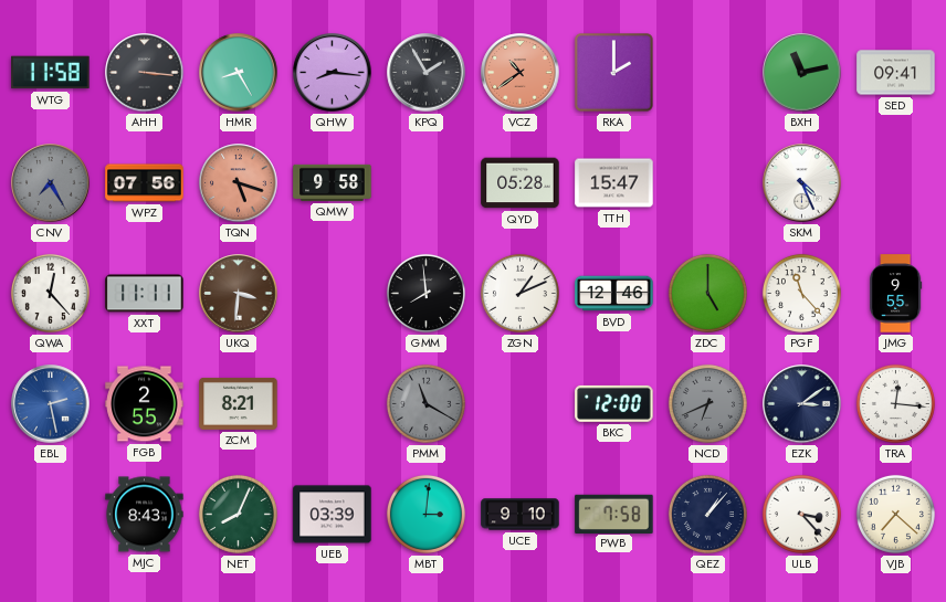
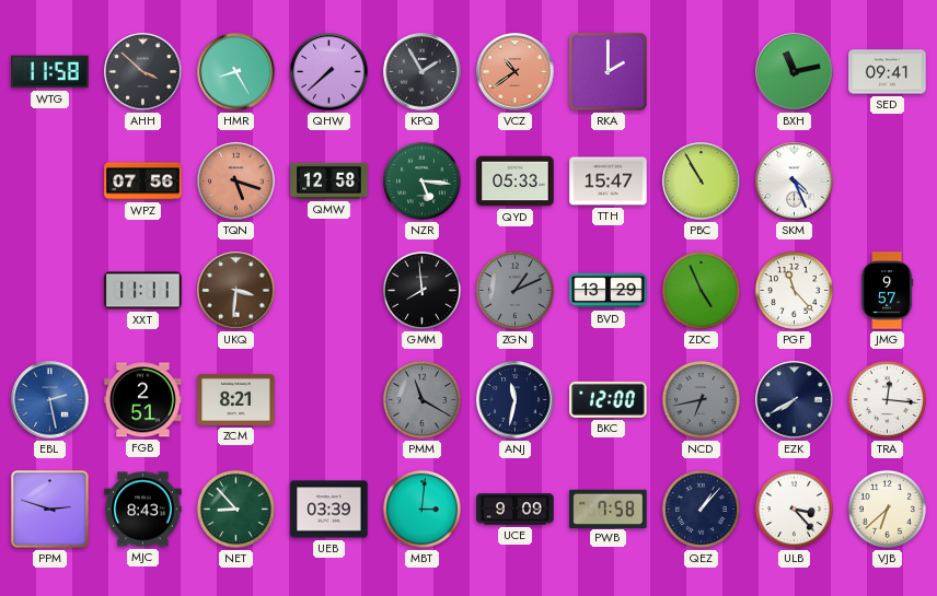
AHH: 3:16 -> 3:52
QHW: 8:16 -> 7:38
CNV: 7:25 -> none
QMW: 9:58 -> 12:58
NZR: none -> 5:16
QYD: 05:28 -> 05:33
PBC: none -> 10:55
QWA: 12:23 -> none
ZGN dial: white -> grey
BVD: 12:46 -> 13:29
ZDC: 5:00 -> 4:56
JMG: 9:55 -> 9:57
FGB: 2:55 -> 2:51
ANJ: none -> 11:32
NCD: 6:41 -> 6:43
EZK: 3:09 -> 7:40
PPM: none -> 2:48
NET: 8:04 -> 8:53
UCE: 9:10 -> 9:09
VJB: 7:22 -> 6:38
